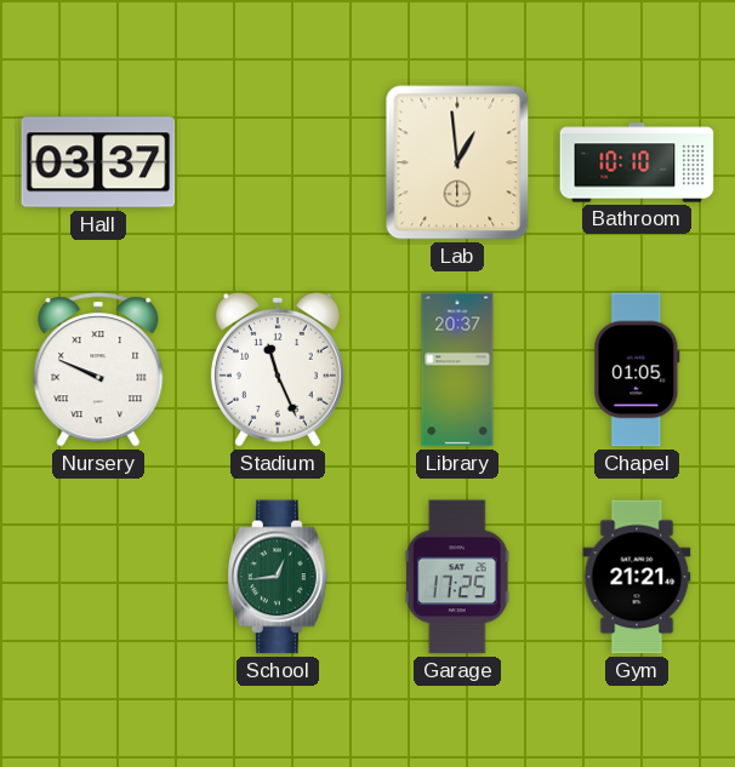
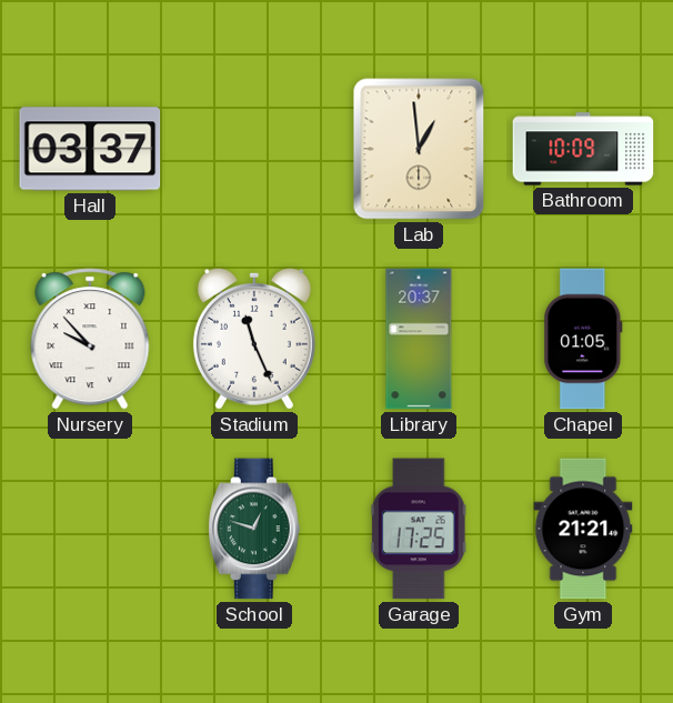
Bathroom: 10:10 -> 10:09
Nursery: 9:49 -> 9:53
School: 12:44 -> 12:48
